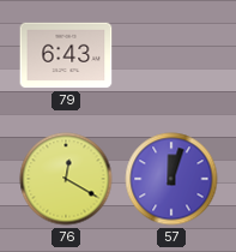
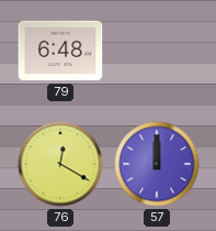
79: 6:43 -> 6:48
57: 12:03 -> 12:00
